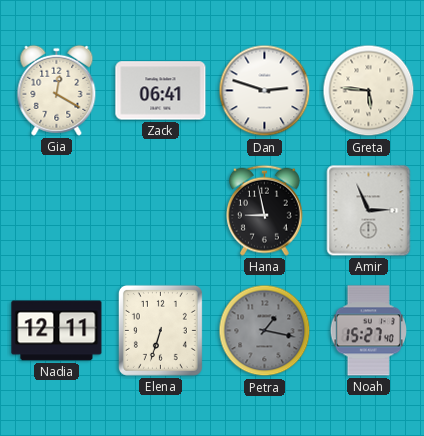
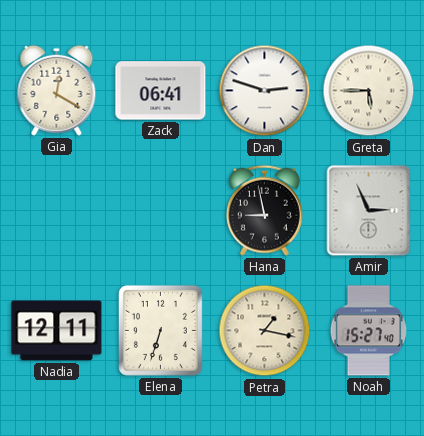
Greta: 5:46 -> 5:45
Petra dial: grey -> cream
